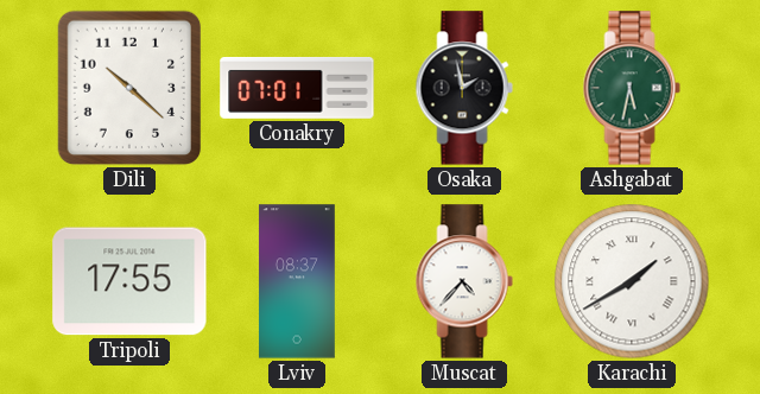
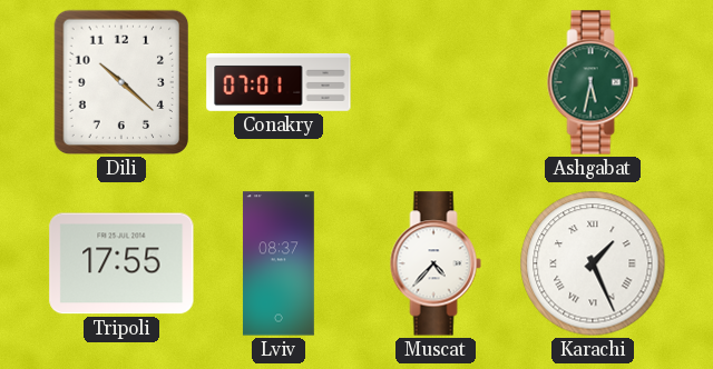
Osaka: 1:58 -> none
Karachi: 1:40 -> 1:26
